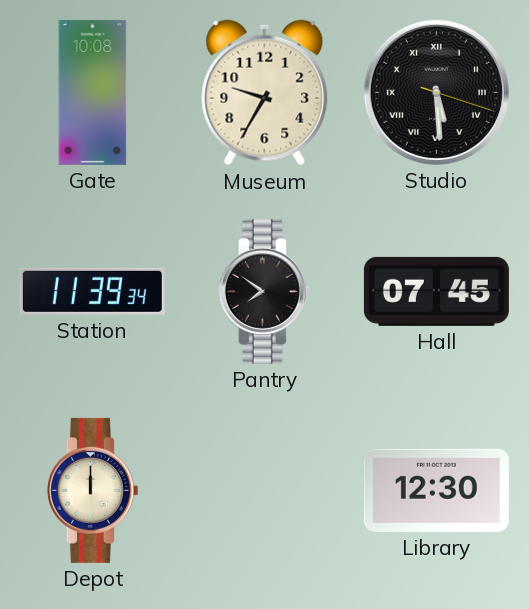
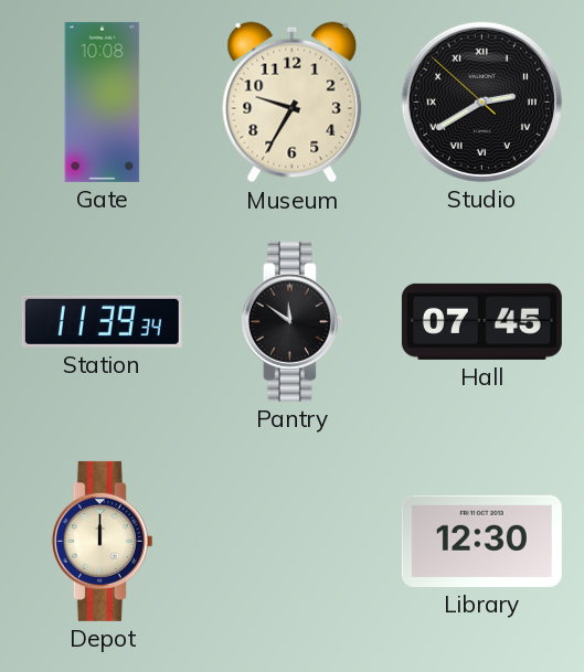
Studio: 5:29 -> 2:39
Pantry: 7:51 -> 11:51
